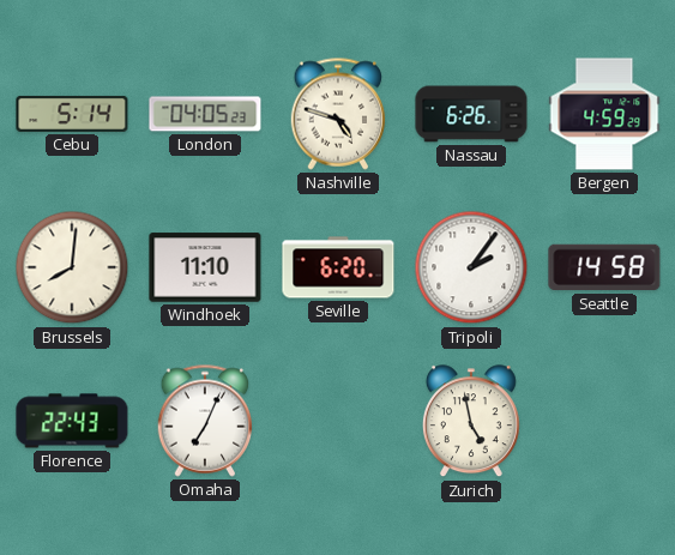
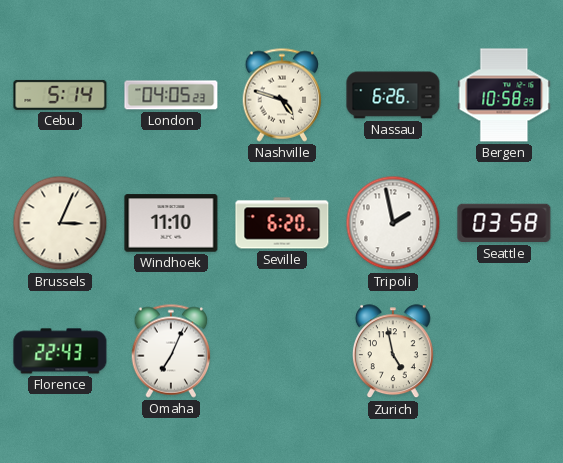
Bergen: 4:59 -> 10:58
Brussels: 8:01 -> 3:04
Tripoli: 2:06 -> 1:58
Seattle: 14:58 -> 03:58
